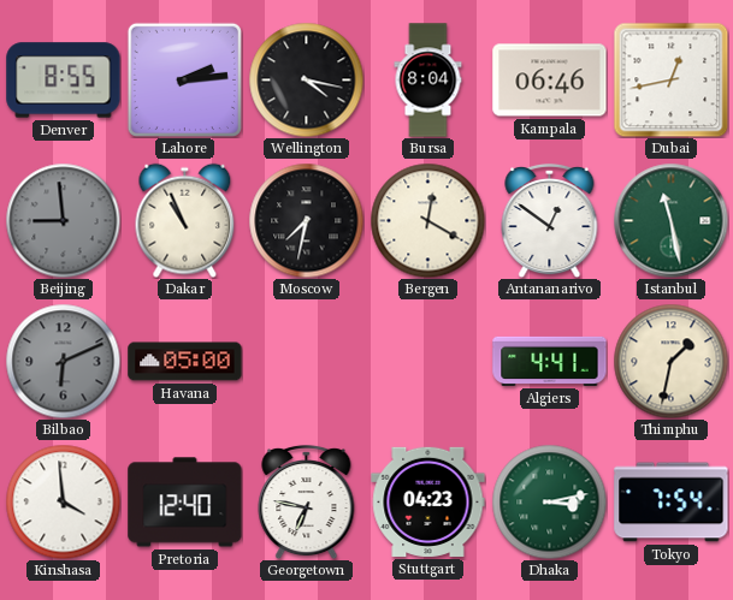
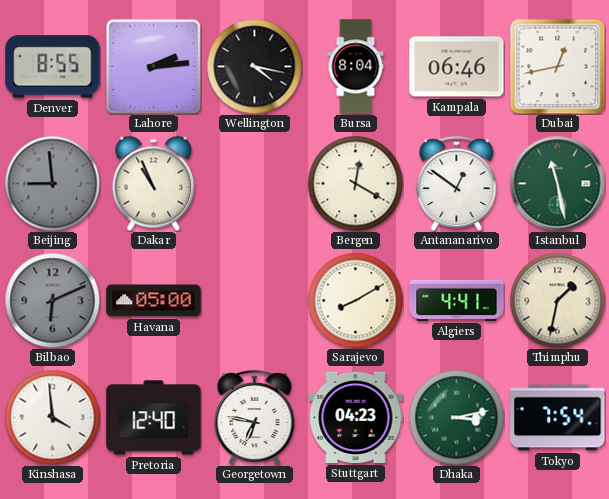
Moscow: 7:32 -> none
Sarajevo: none -> 8:10
